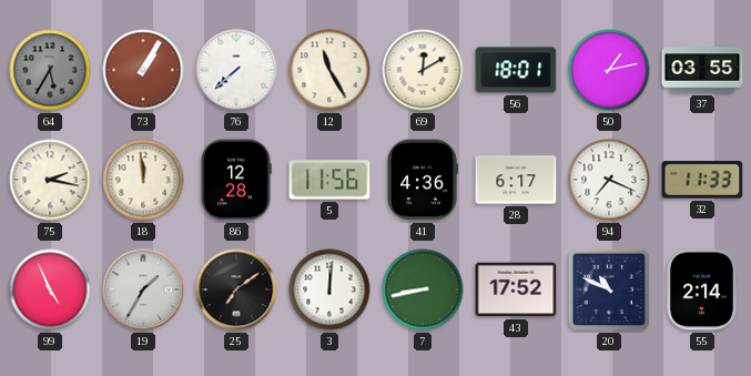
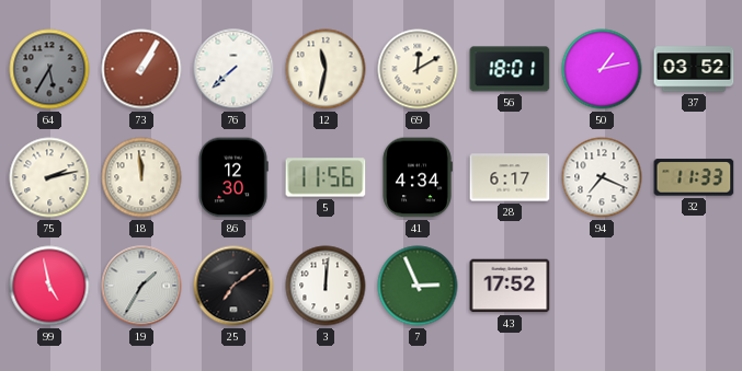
12: 11:25 -> 11:32
37: 03:55 -> 03:52
75: 2:17 -> 2:13
86: 12:28 -> 12:30
41: 4:36 -> 4:34
99: 4:56 -> 4:58
7: 8:43 -> 2:56
20: 10:49 -> none
55: 2:14 -> none
